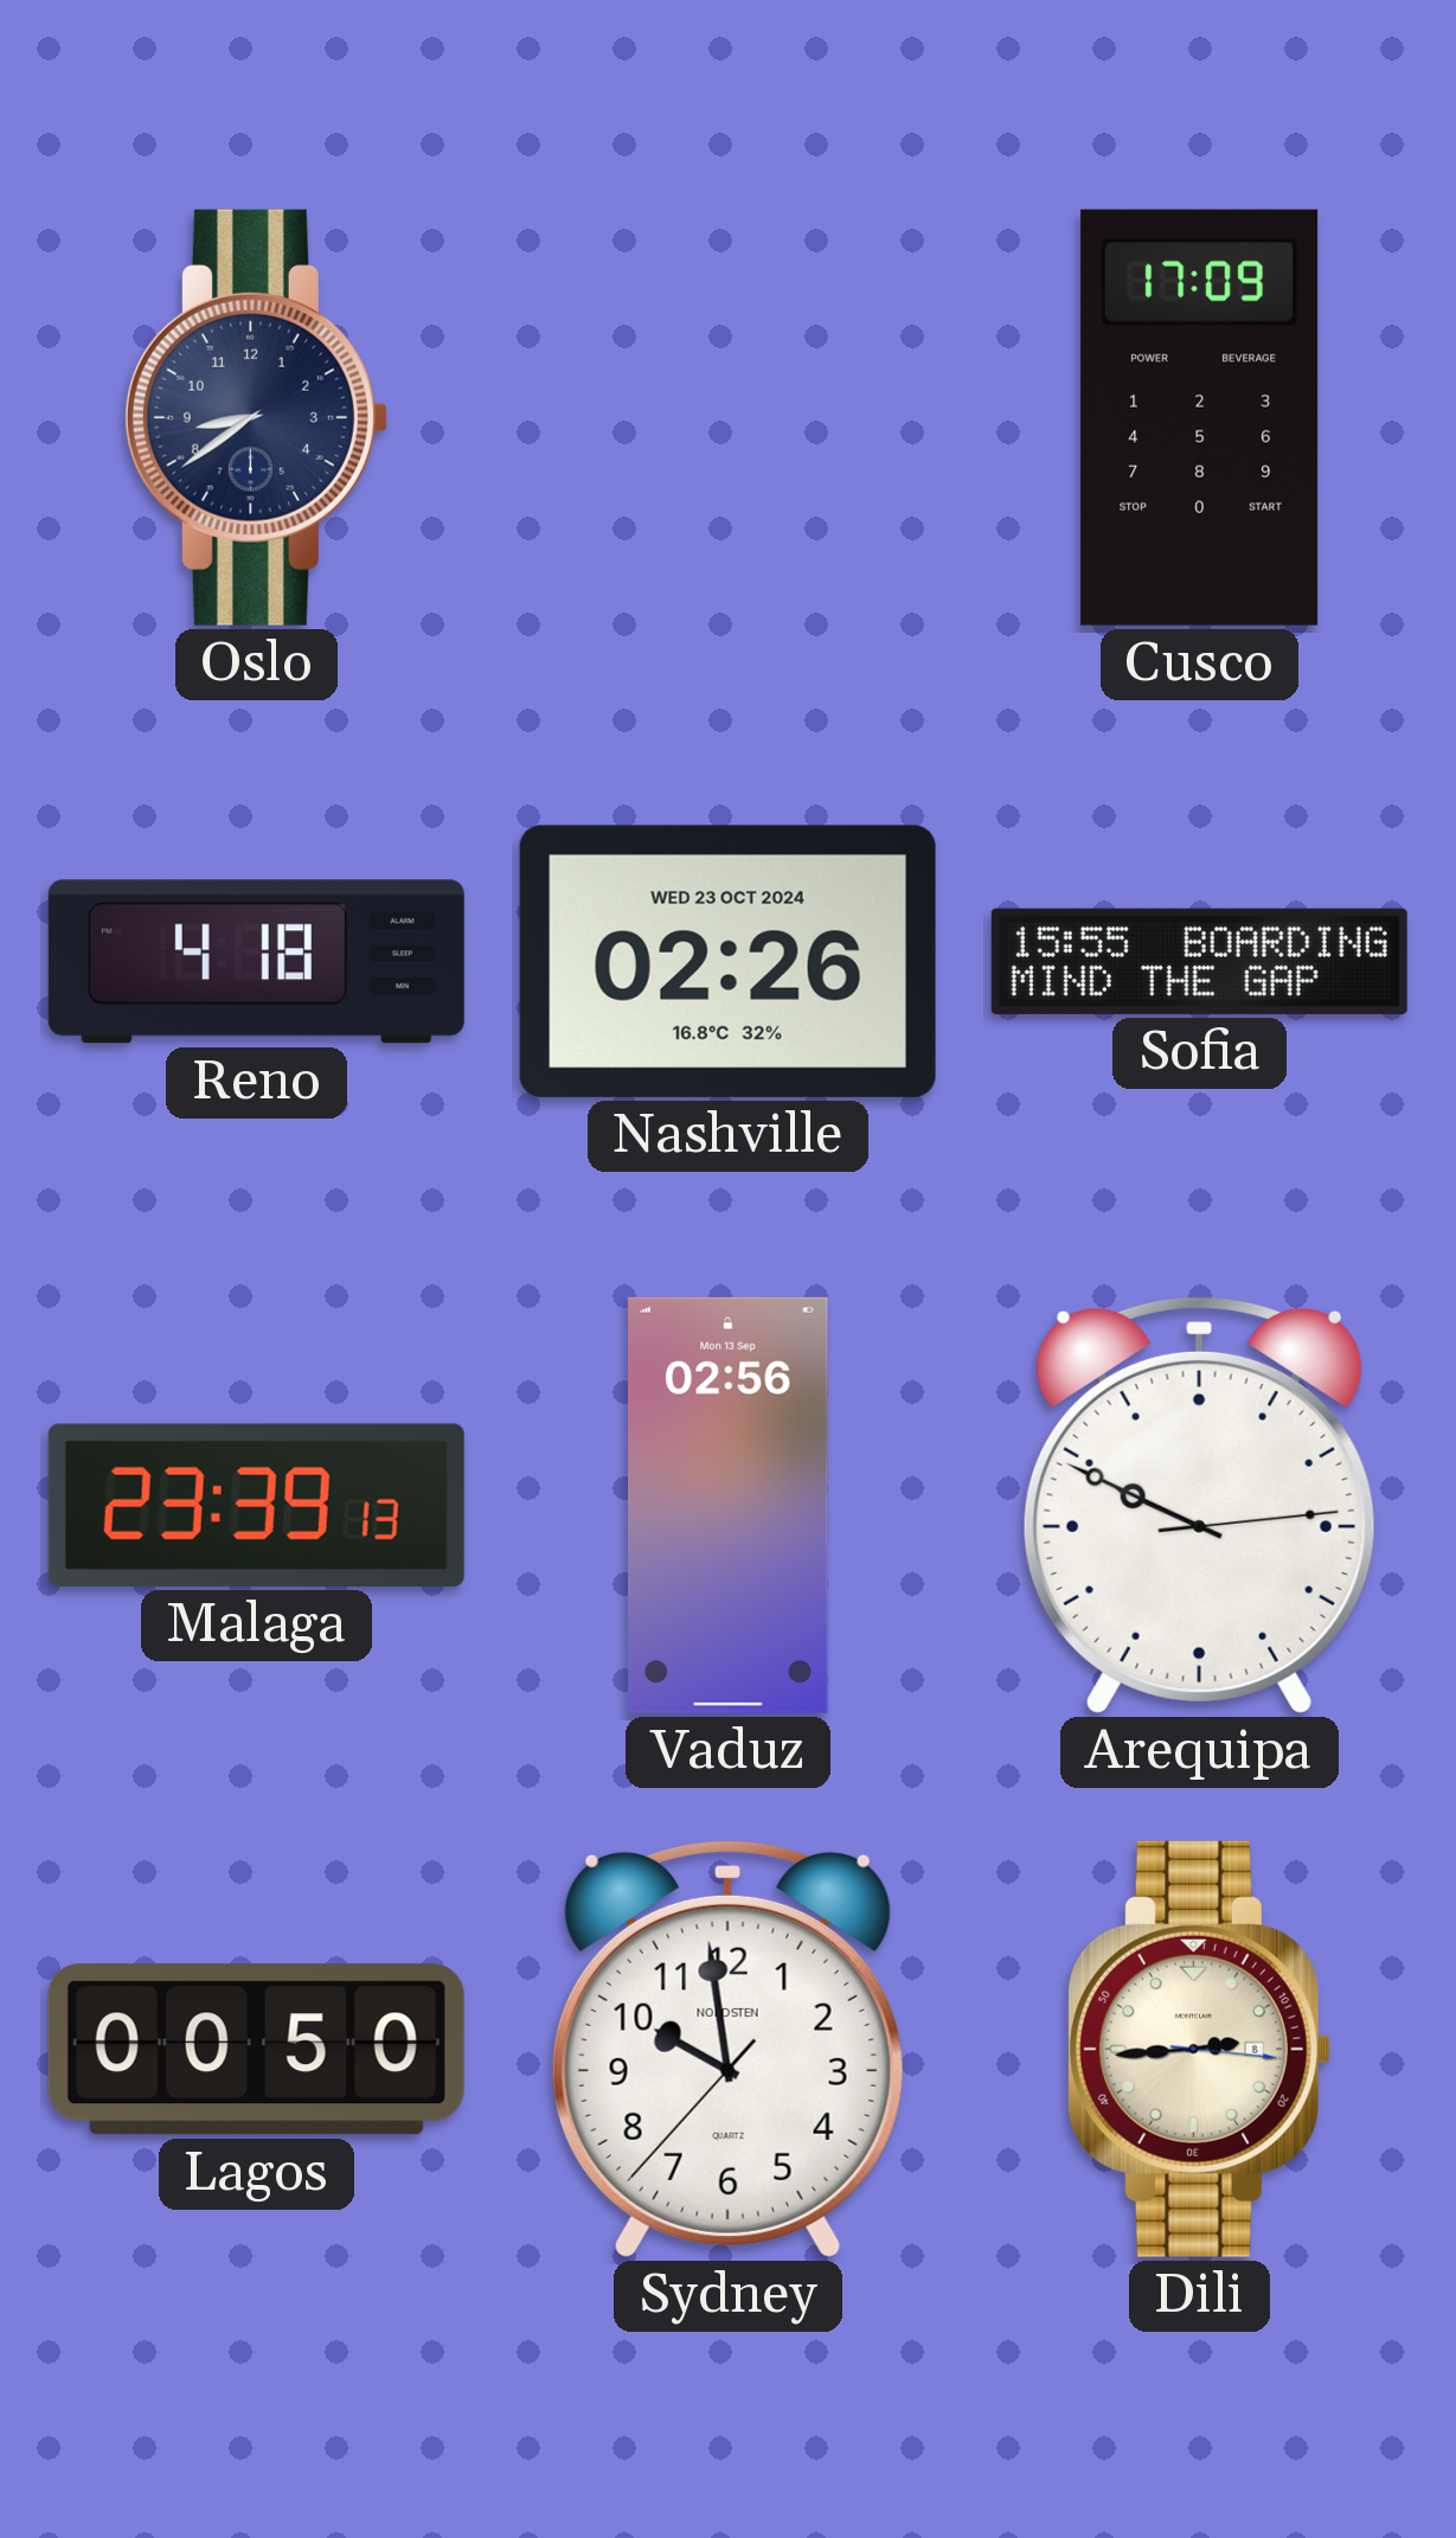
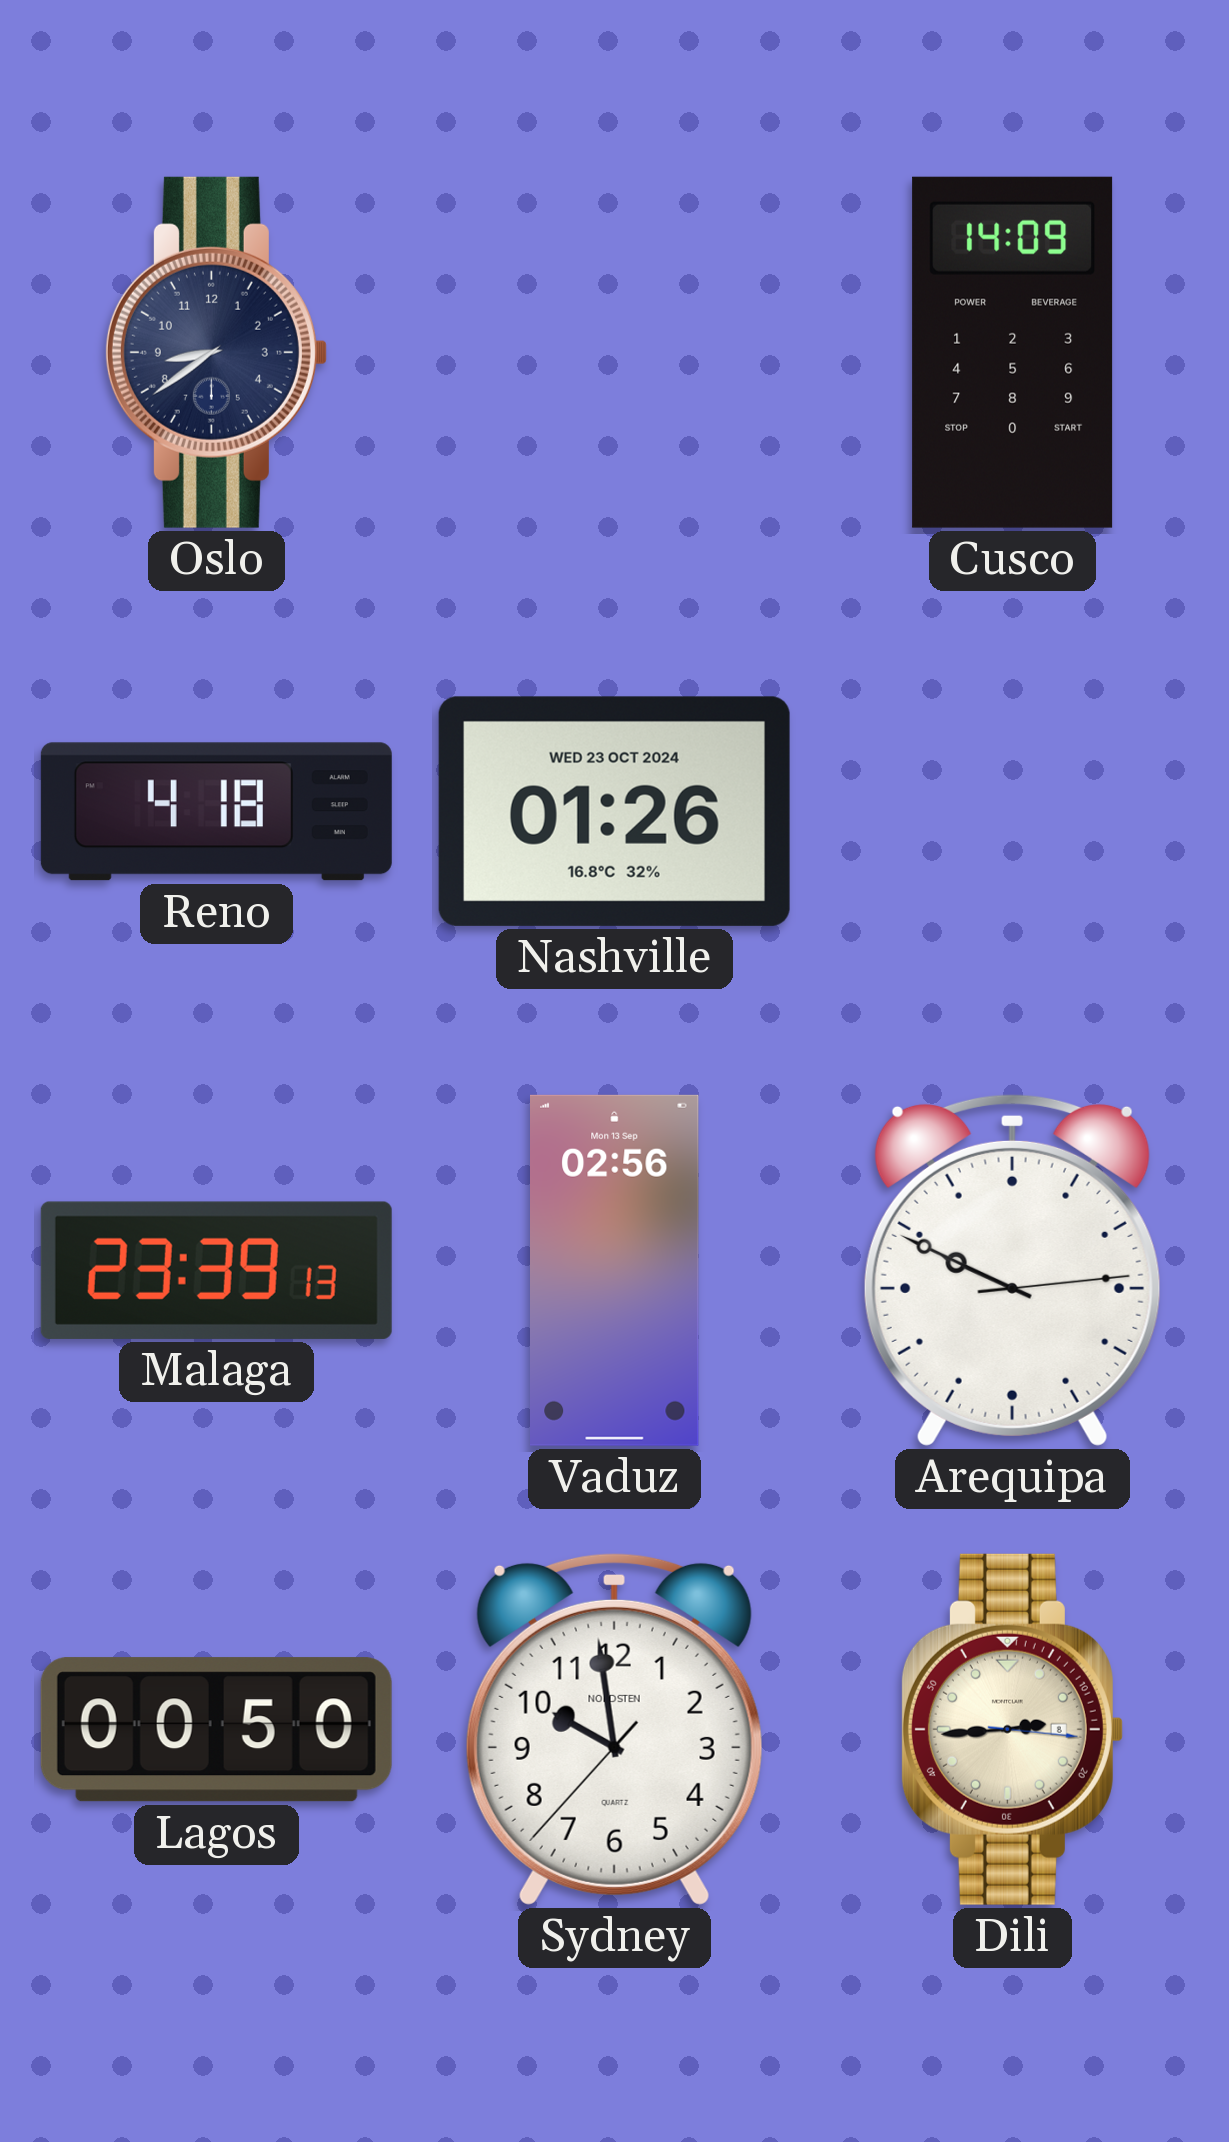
Cusco: 17:09 -> 14:09
Nashville: 02:26 -> 01:26
Sofia: 15:55 -> none
